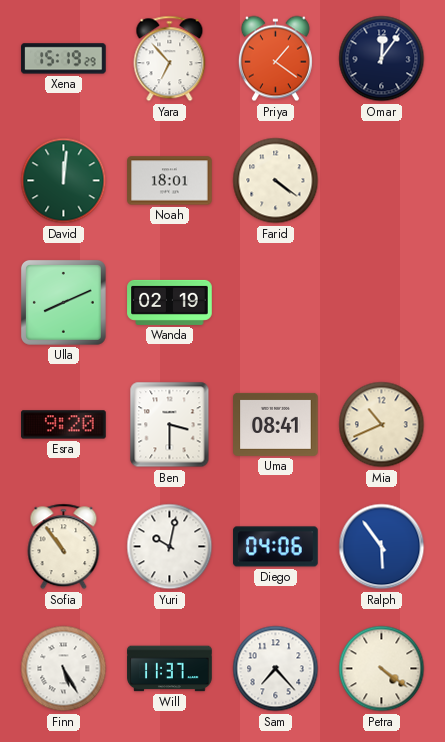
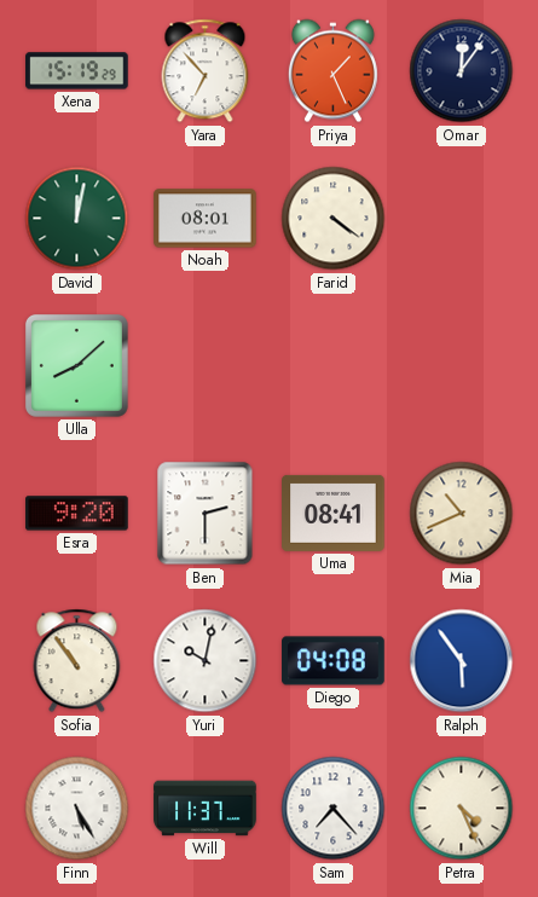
Priya: 1:21 -> 1:26
David: 12:01 -> 12:02
Noah: 18:01 -> 08:01
Ulla: 8:11 -> 8:08
Wanda: 02:19 -> none
Ben: 3:30 -> 2:30
Diego: 04:06 -> 04:08
Petra: 4:21 -> 4:26
